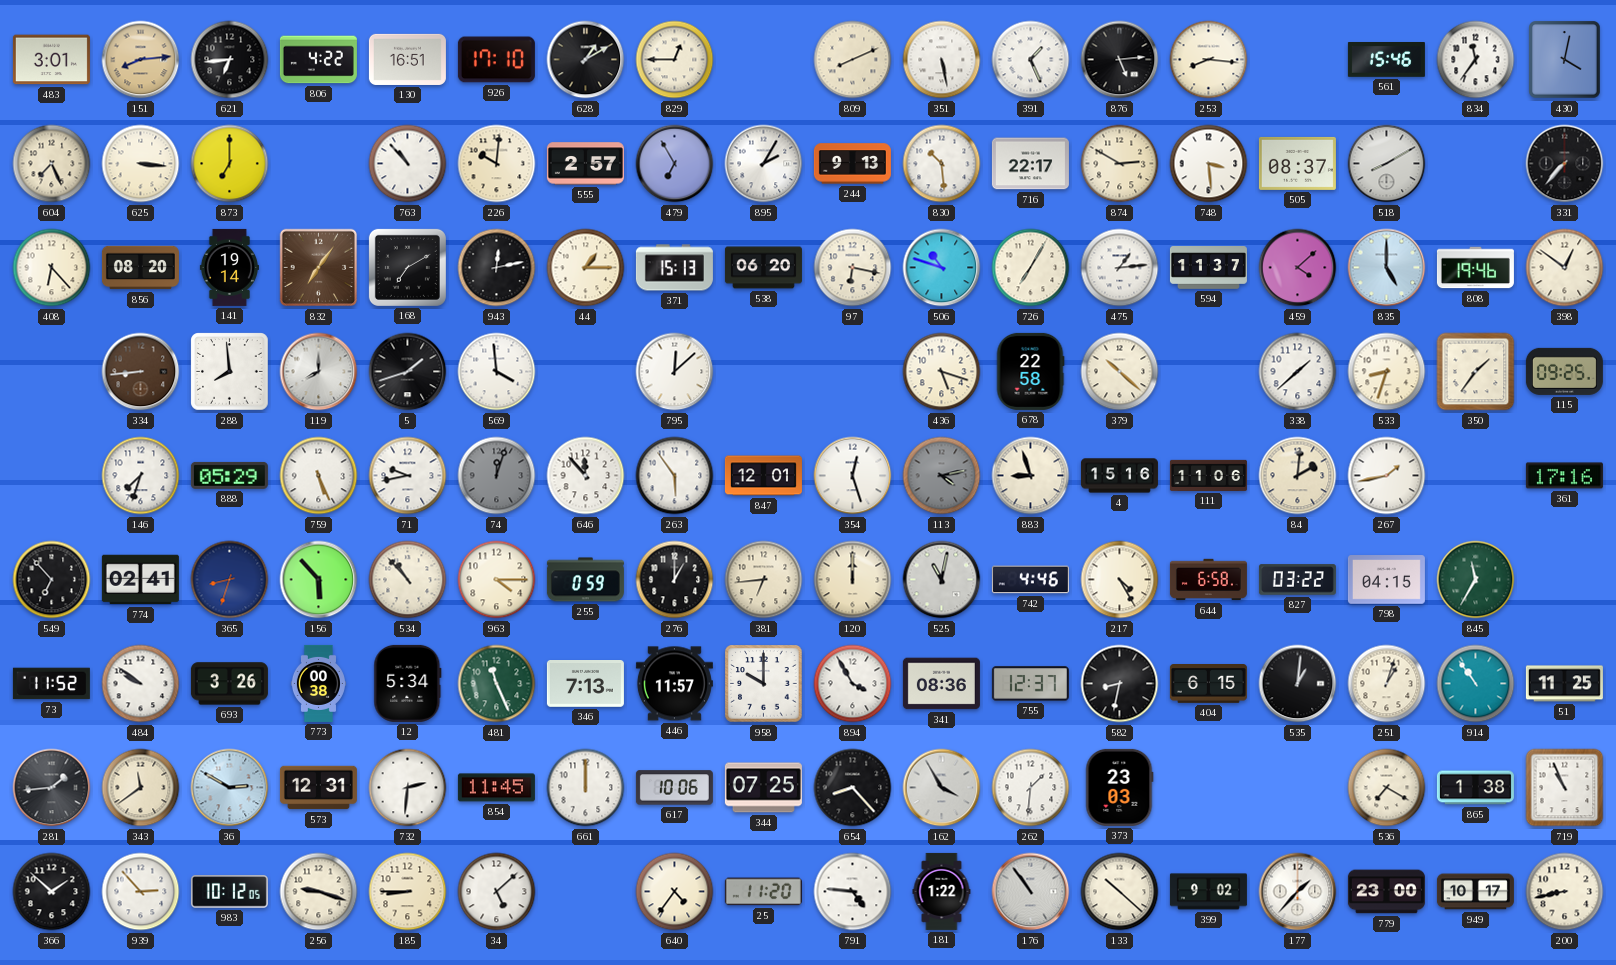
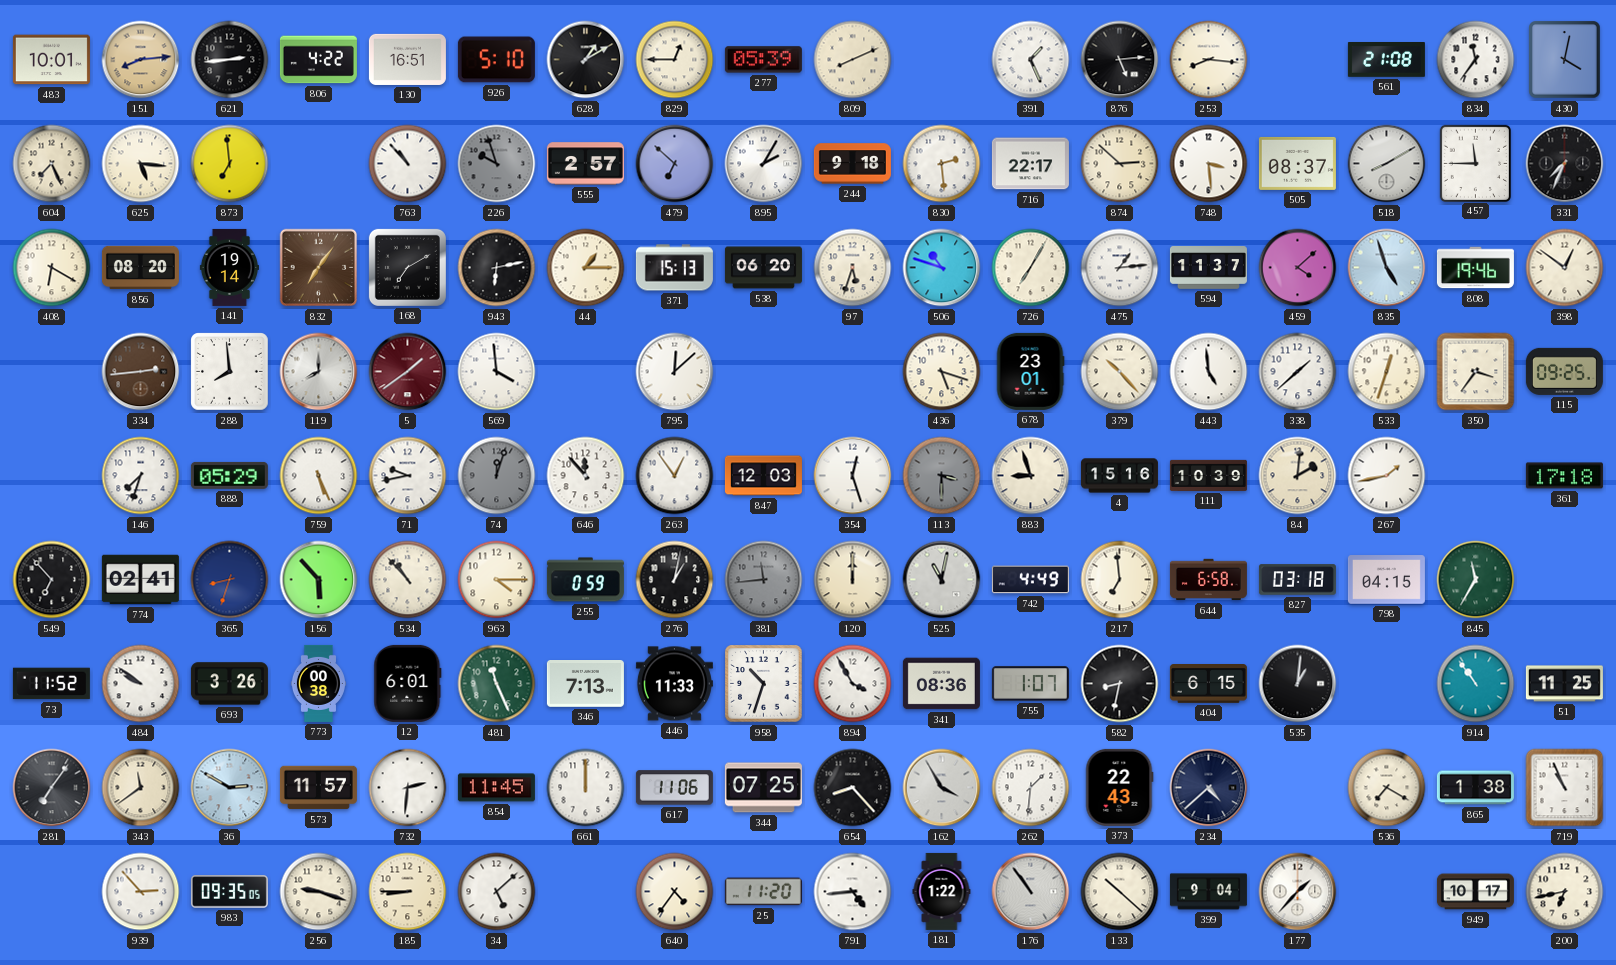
483: 3:01 -> 10:01
621: 6:44 -> 2:44
926: 17:10 -> 5:10
277: none -> 05:39
351: 5:28 -> none
561: 15:46 -> 21:08
625: 3:16 -> 5:16
873: 7:00 -> 6:59
226: 10:01 -> 9:57
226 dial: cream -> grey
479: 6:55 -> 6:52
244: 9:13 -> 9:18
830: 10:29 -> 2:29
874: 2:50 -> 2:52
457: none -> 11:45
331: 7:37 -> 7:34
408: 6:23 -> 6:20
943: 12:13 -> 6:13
97: 6:17 -> 5:33
835: 5:00 -> 4:57
334: 8:44 -> 2:44
5: 1:42 -> 1:39
5 dial: black -> burgundy
678: 22:58 -> 23:01
379: 10:22 -> 10:23
443: none -> 4:59
533: 8:33 -> 12:33
350: 1:36 -> 3:36
263: 5:54 -> 12:54
847: 12:01 -> 12:03
113: 4:13 -> 3:30
111: 11:06 -> 10:39
361: 17:16 -> 17:18
276: 1:00 -> 1:02
381: 6:44 -> 11:44
381 dial: cream -> grey
742: 4:46 -> 4:49
217: 4:25 -> 6:59
827: 03:22 -> 03:18
12: 5:34 -> 6:01
446: 11:57 -> 11:33
958: 10:00 -> 10:33
755: 12:37 -> 1:07
251: 1:03 -> none
281: 1:44 -> 7:06
573: 12:31 -> 11:57
617: 10:06 -> 11:06
373: 23:03 -> 22:43
234: none -> 4:38
366: 1:52 -> none
983: 10:12 -> 09:35
791: 4:46 -> 4:44
399: 9:02 -> 9:04
779: 23:00 -> none
200: 8:43 -> 6:43
